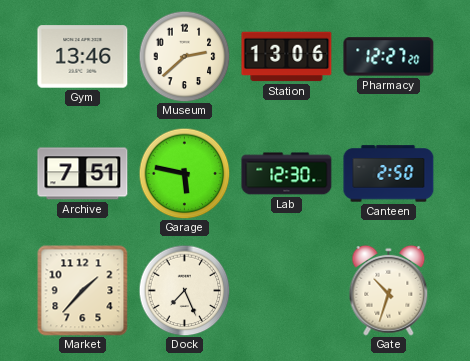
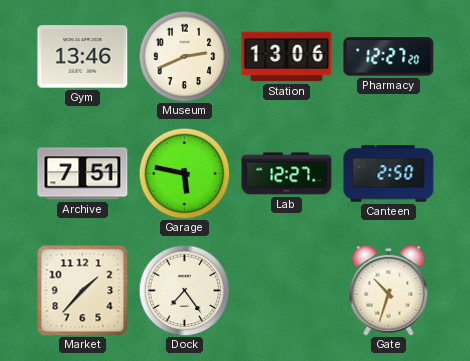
Museum: 2:38 -> 2:41
Lab: 12:30 -> 12:27
Dock: 7:26 -> 7:24
